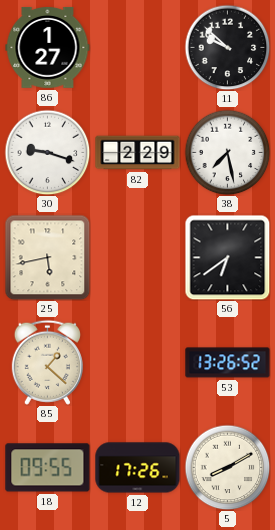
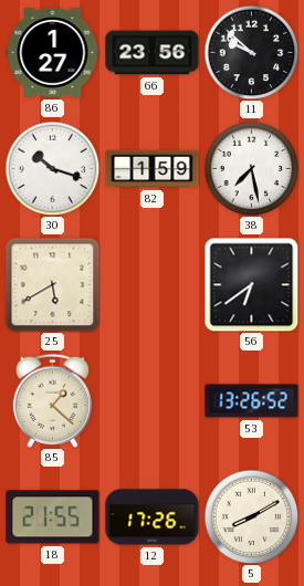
66: none -> 23:56
30: 9:18 -> 10:18
82: 2:29 -> 1:59
25: 5:43 -> 5:40
18: 09:55 -> 21:55
